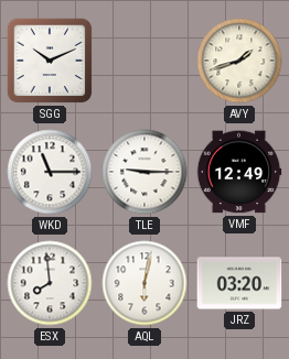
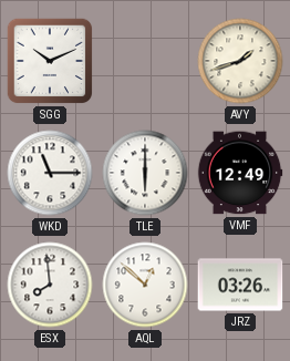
TLE: 9:15 -> 6:00
AQL: 6:02 -> 12:52
JRZ: 03:20 -> 03:26
